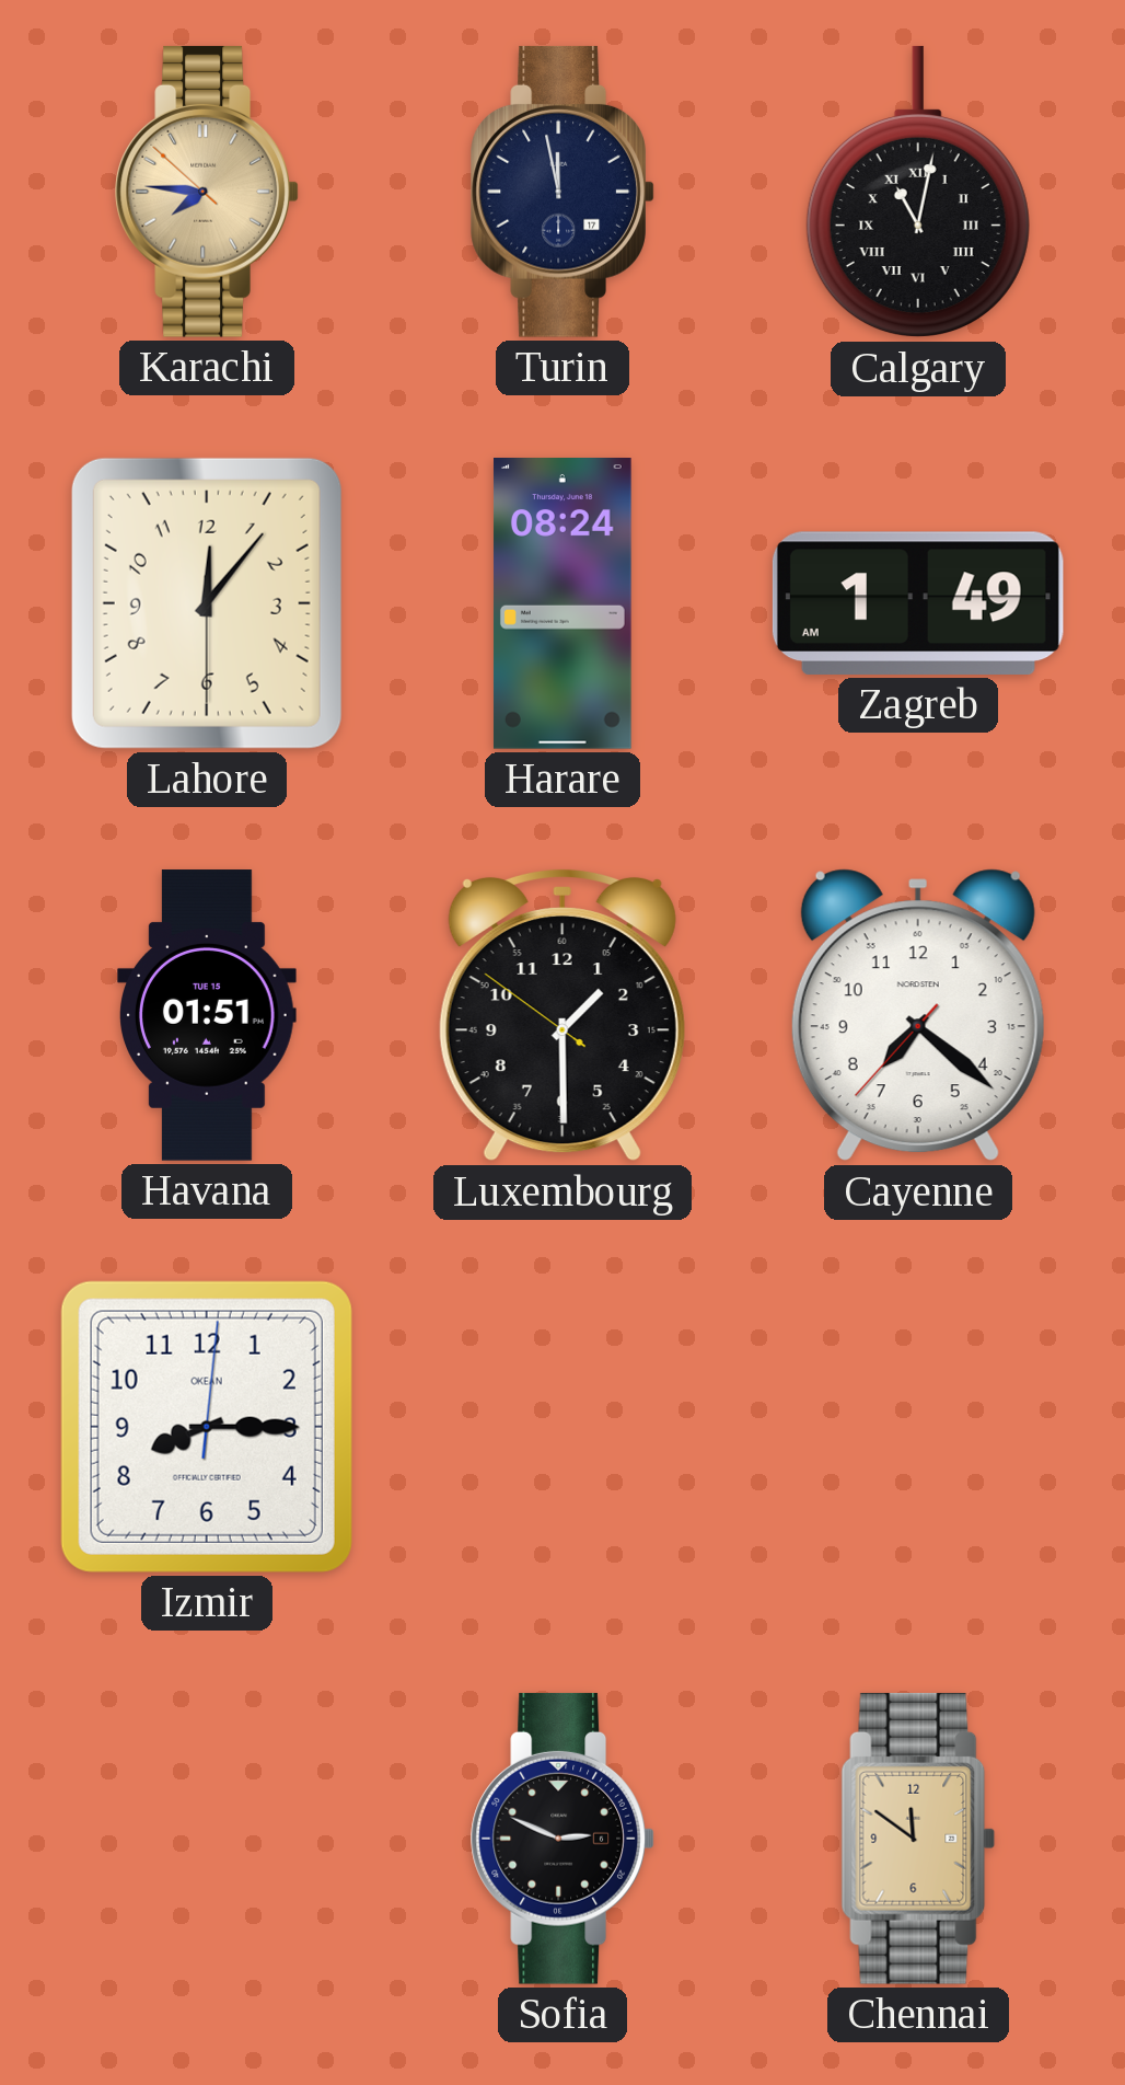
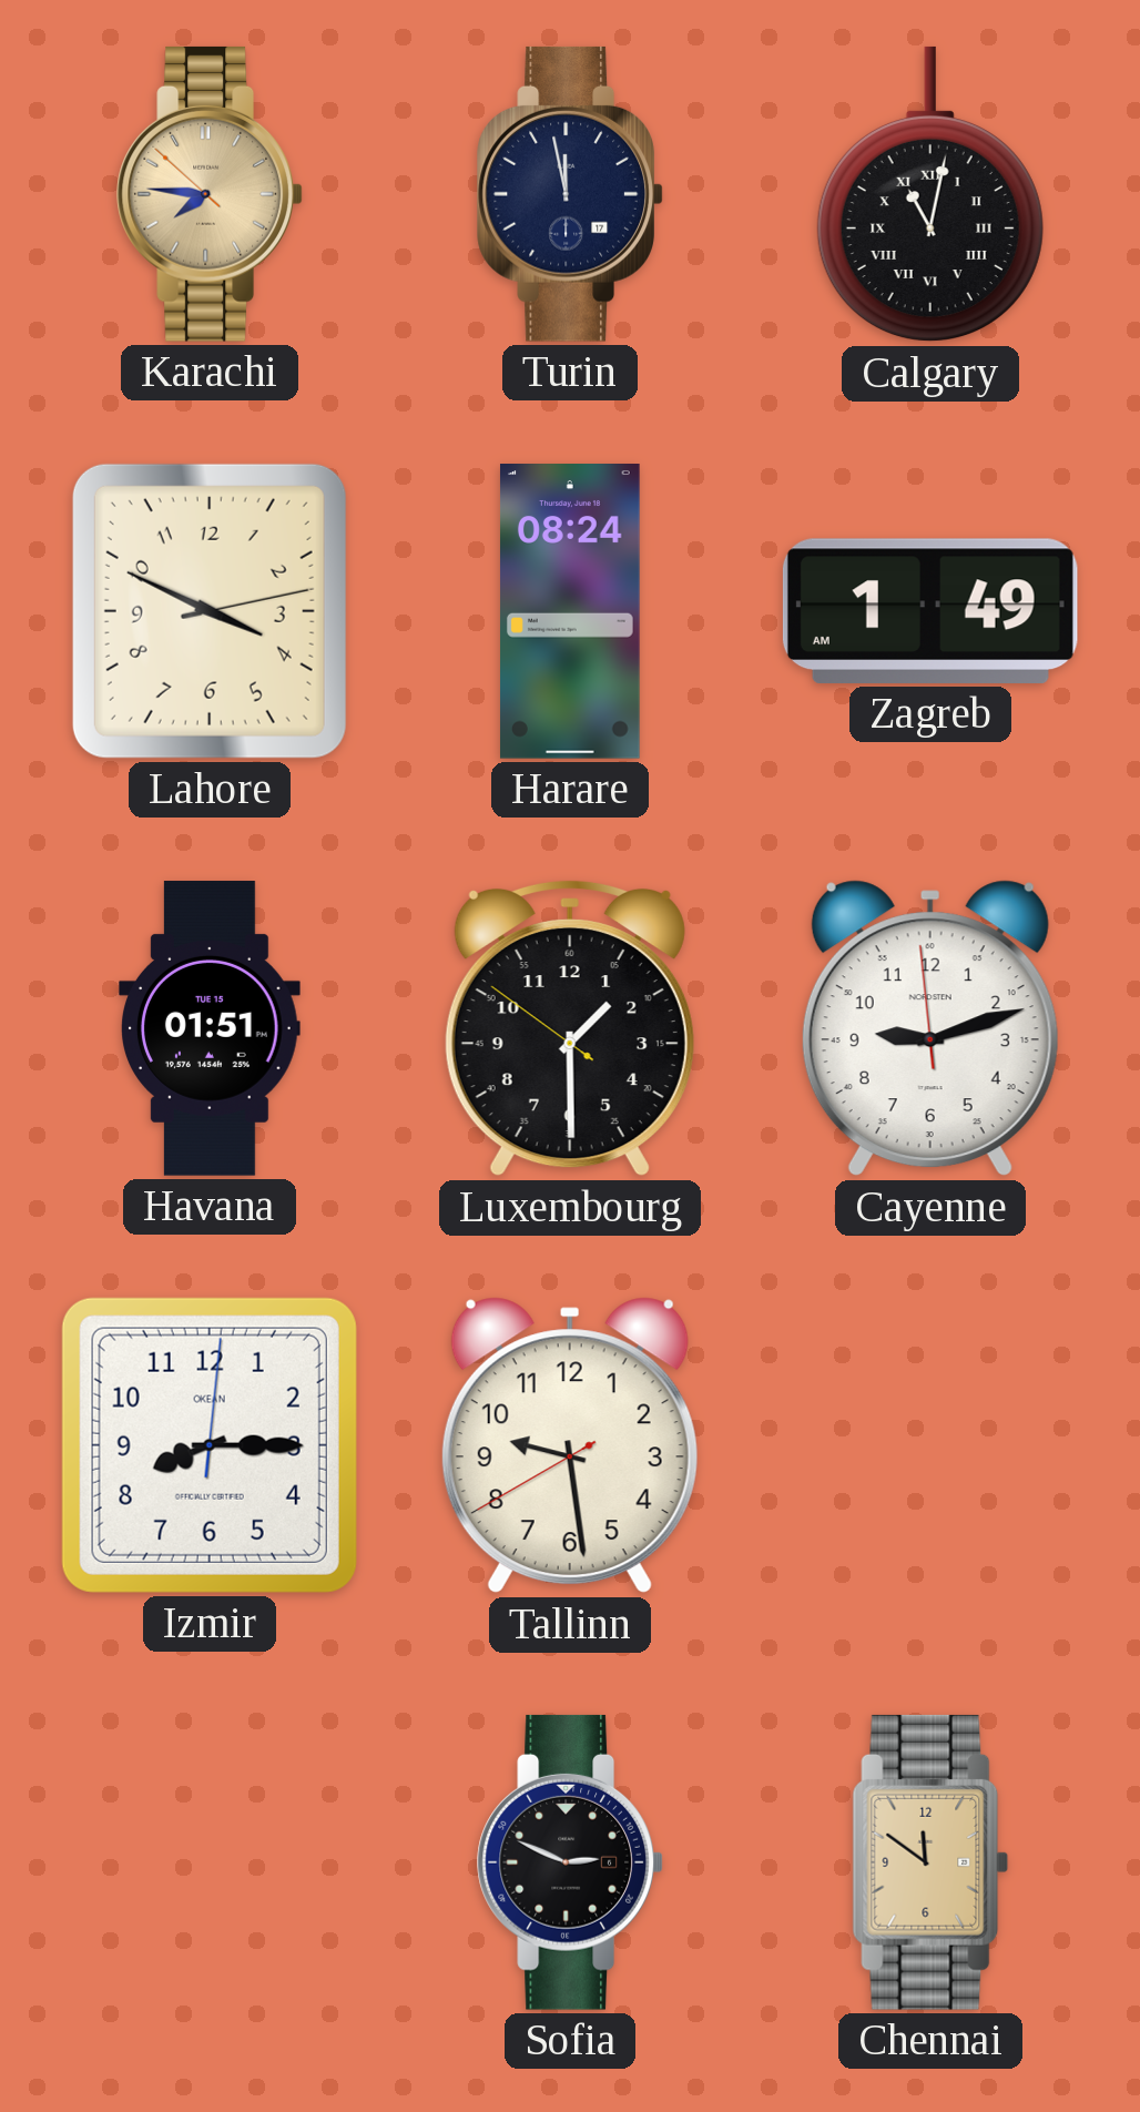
Lahore: 12:06 -> 3:49
Cayenne: 7:21 -> 9:11
Tallinn: none -> 9:28
